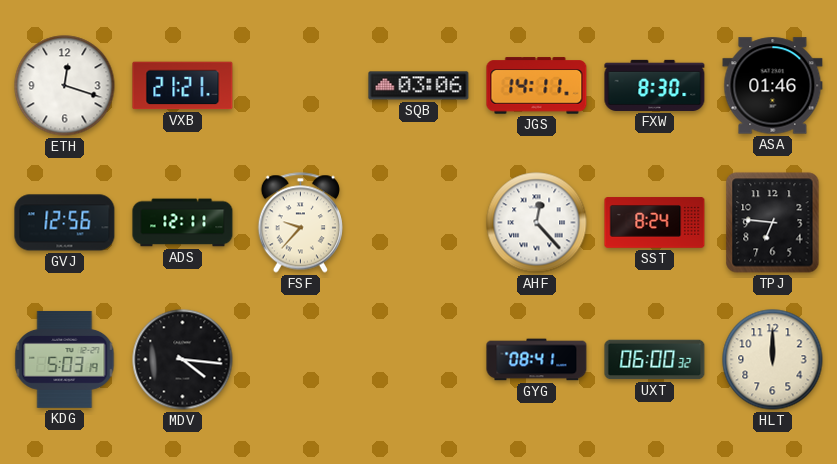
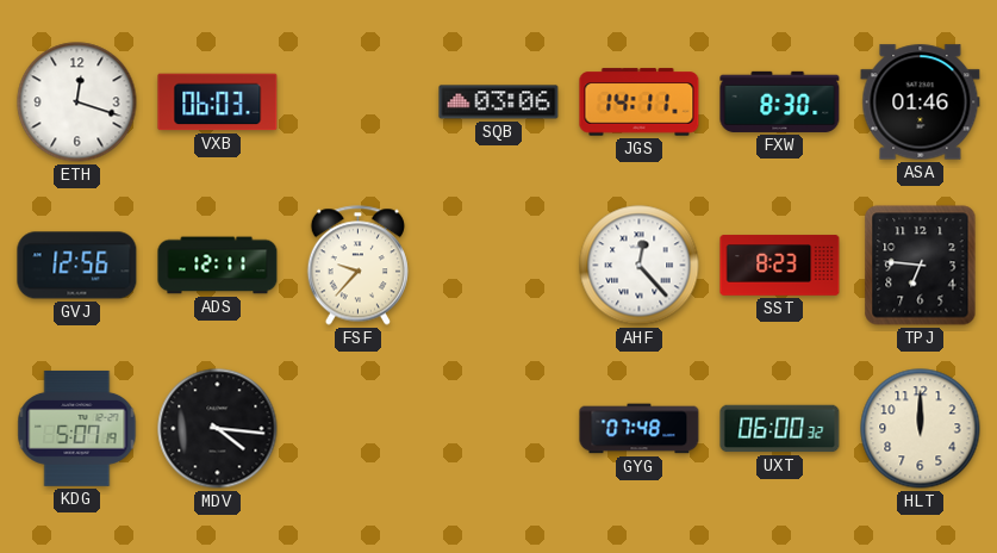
VXB: 21:21 -> 06:03
SST: 8:24 -> 8:23
KDG: 5:03 -> 5:07
GYG: 08:41 -> 07:48
